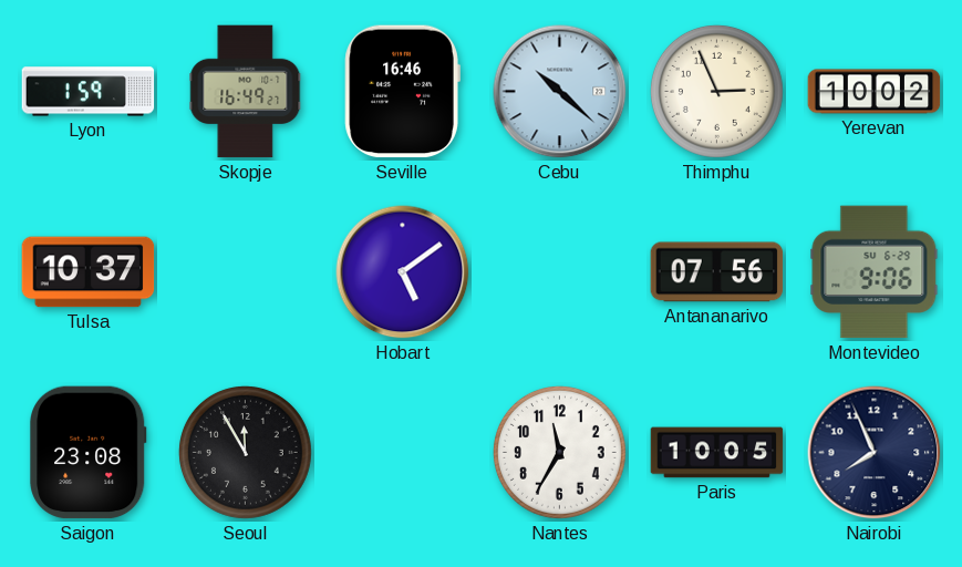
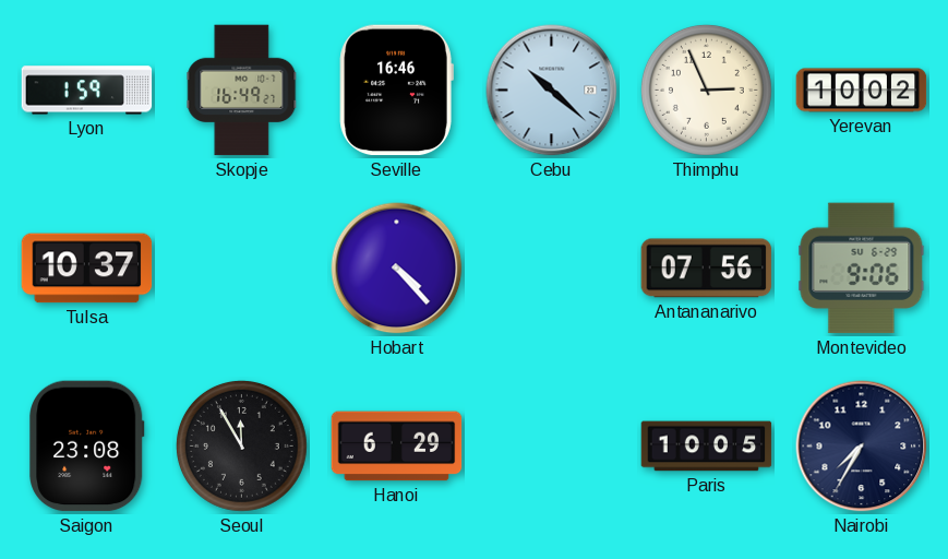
Hobart: 5:09 -> 4:23
Hanoi: none -> 6:29
Nantes: 11:35 -> none
Nairobi: 7:56 -> 7:35
